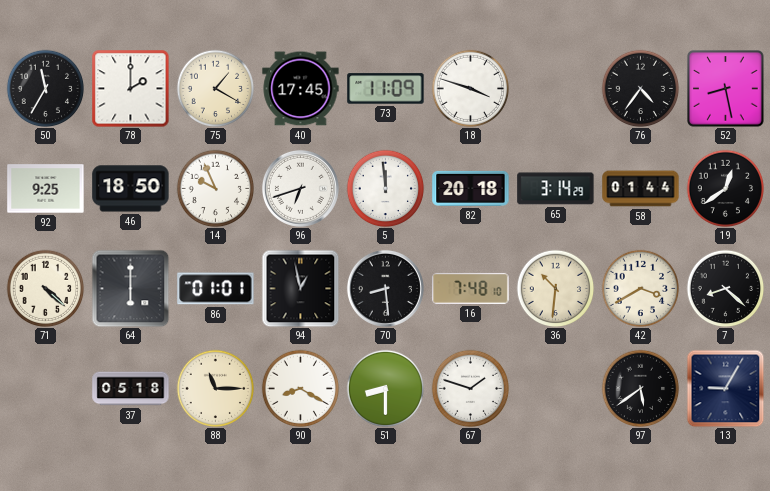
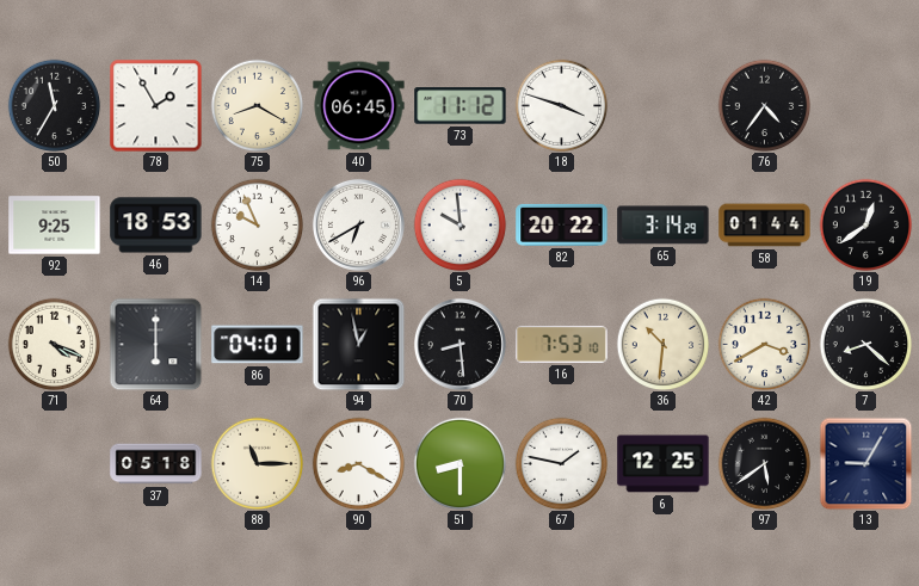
78: 2:00 -> 1:55
75: 1:20 -> 8:20
40: 17:45 -> 06:45
73: 11:09 -> 11:12
52: 8:28 -> none
46: 18:50 -> 18:53
96: 6:42 -> 6:40
5: 11:59 -> 9:59
82: 20:18 -> 20:22
71: 4:22 -> 4:19
86: 01:01 -> 04:01
16: 7:48 -> 7:53
67: 1:48 -> 1:47
6: none -> 12:25
